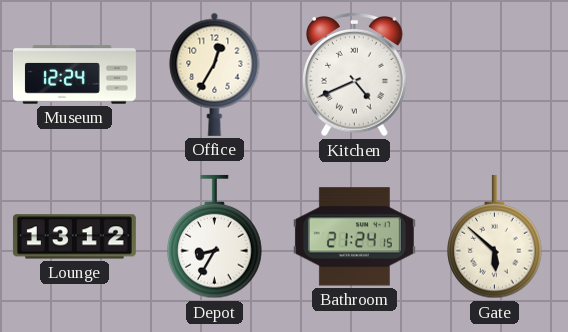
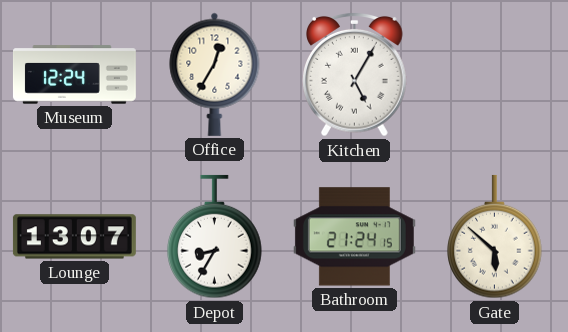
Kitchen: 4:41 -> 5:05
Lounge: 13:12 -> 13:07
